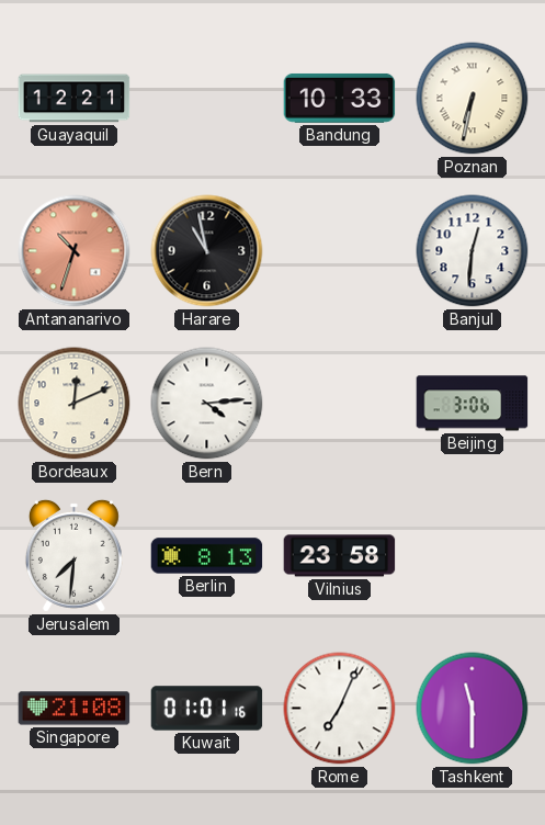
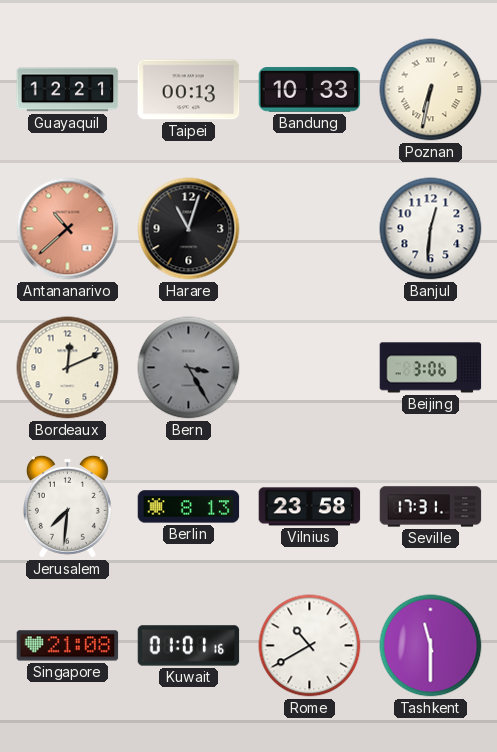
Taipei: none -> 00:13
Antananarivo: 10:33 -> 10:38
Harare: 10:58 -> 11:03
Bern: 4:14 -> 3:25
Bern dial: white -> grey
Seville: none -> 17:31
Rome: 7:04 -> 10:40
